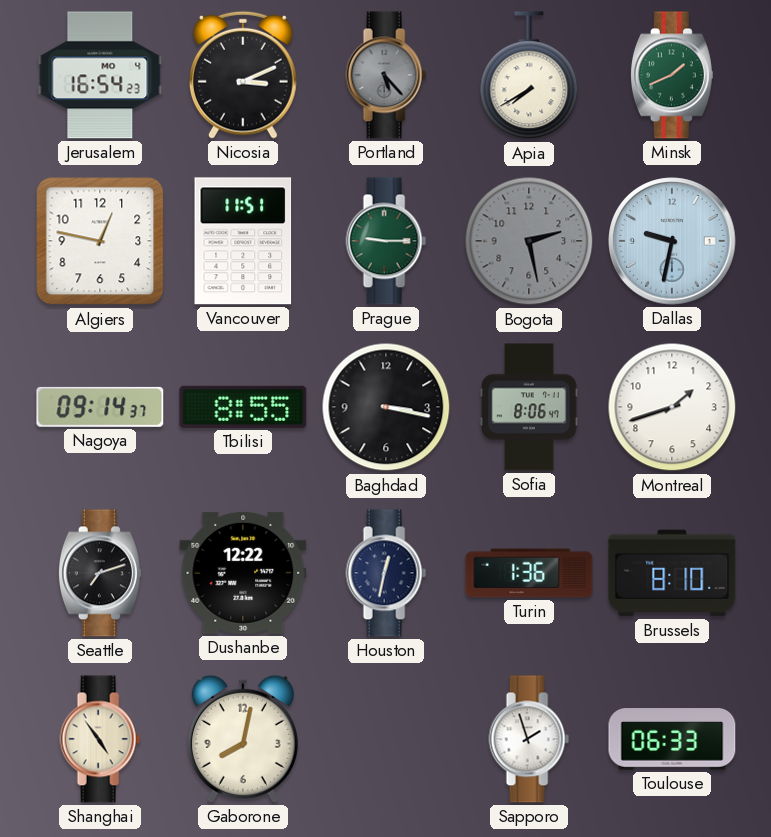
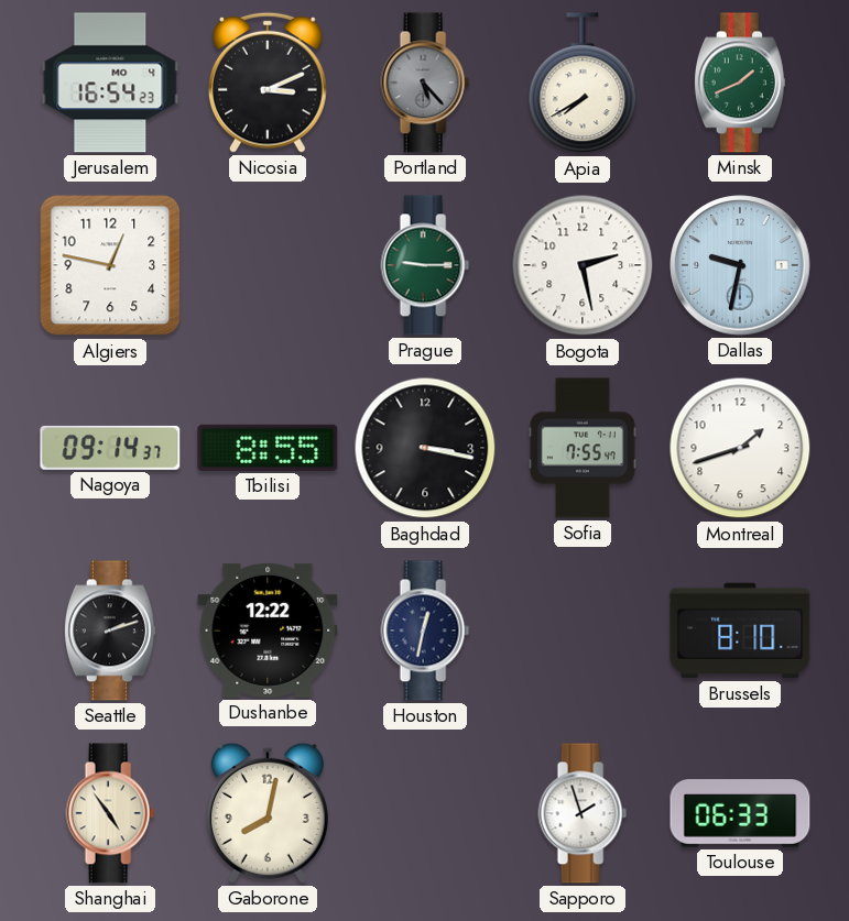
Vancouver: 11:51 -> none
Bogota dial: grey -> white
Sofia: 8:06 -> 7:55
Seattle: 7:12 -> 2:12
Turin: 1:36 -> none
